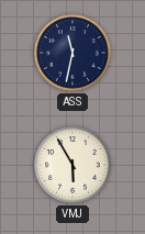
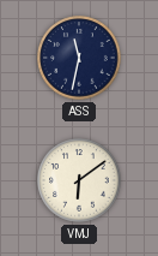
VMJ: 5:55 -> 6:09
